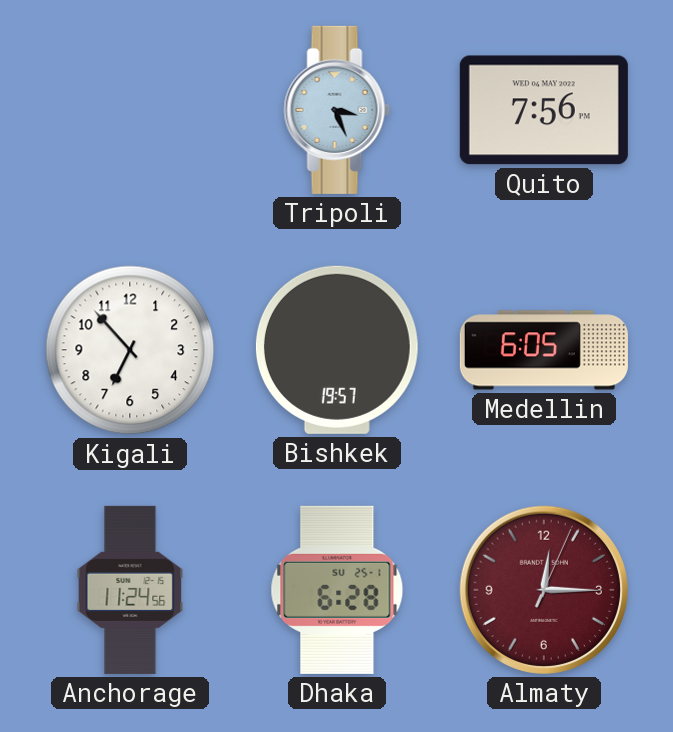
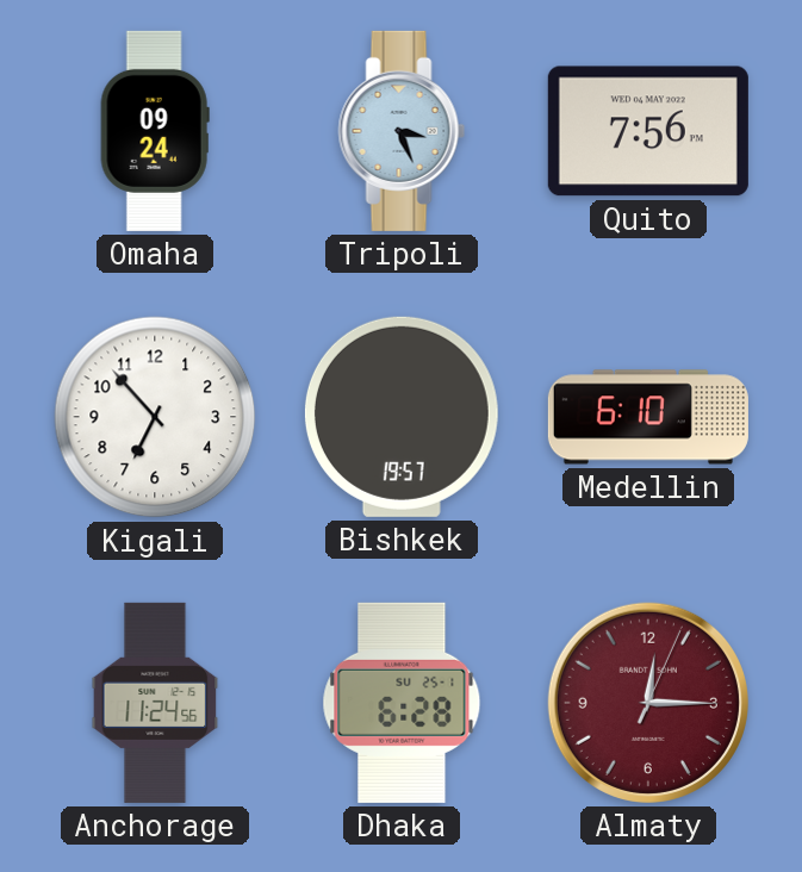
Omaha: none -> 09:24
Medellin: 6:05 -> 6:10
